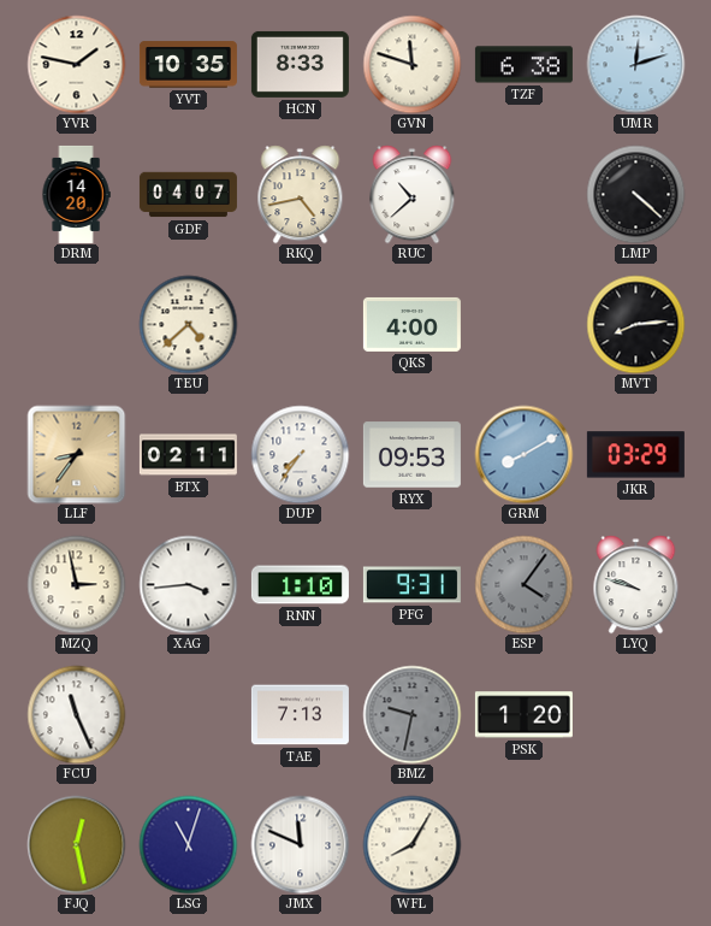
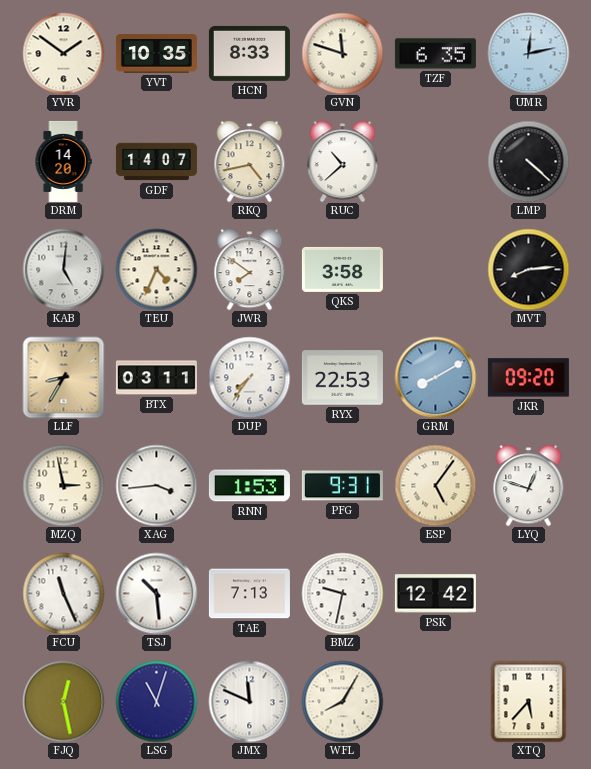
YVR: 1:47 -> 1:51
TZF: 6:38 -> 6:35
UMR: 12:12 -> 12:13
GDF: 04:07 -> 14:07
KAB: none -> 5:01
TEU: 4:38 -> 4:34
JWR: none -> 7:51
QKS: 4:00 -> 3:58
LLF: 8:36 -> 8:35
BTX: 02:11 -> 03:11
RYX: 09:53 -> 22:53
JKR: 03:29 -> 09:20
RNN: 1:10 -> 1:53
ESP: 4:06 -> 5:06
ESP dial: grey -> cream
LYQ: 9:48 -> 12:48
TSJ: none -> 10:29
BMZ dial: grey -> white
PSK: 1:20 -> 12:42
XTQ: none -> 5:37
